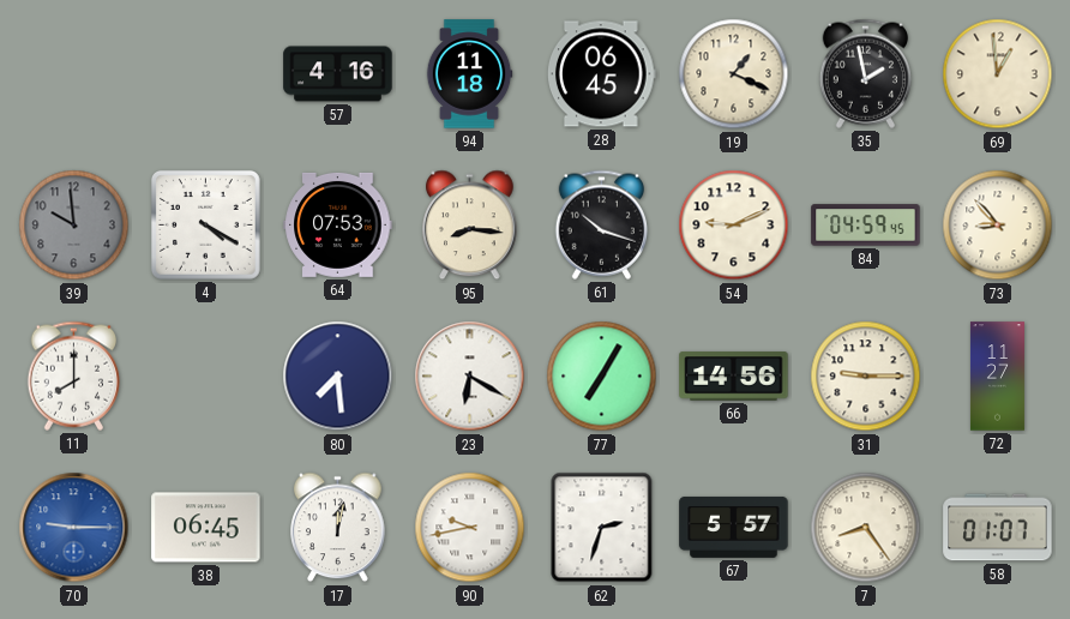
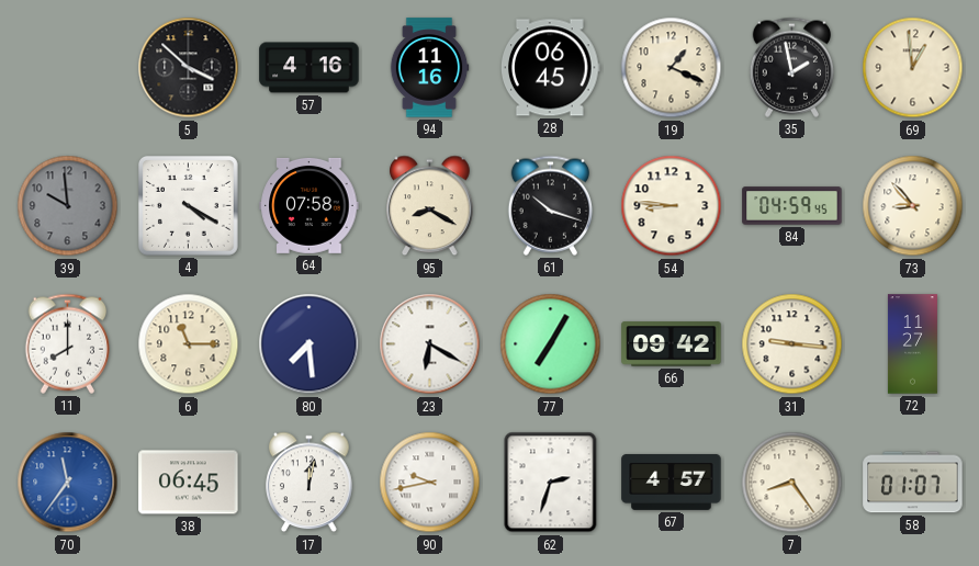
5: none -> 3:52
94: 11:18 -> 11:16
64: 07:53 -> 07:58
95: 8:16 -> 8:20
54: 9:11 -> 8:46
6: none -> 11:15
66: 14:56 -> 09:42
31: 9:15 -> 9:16
70: 9:15 -> 11:36
67: 5:57 -> 4:57
